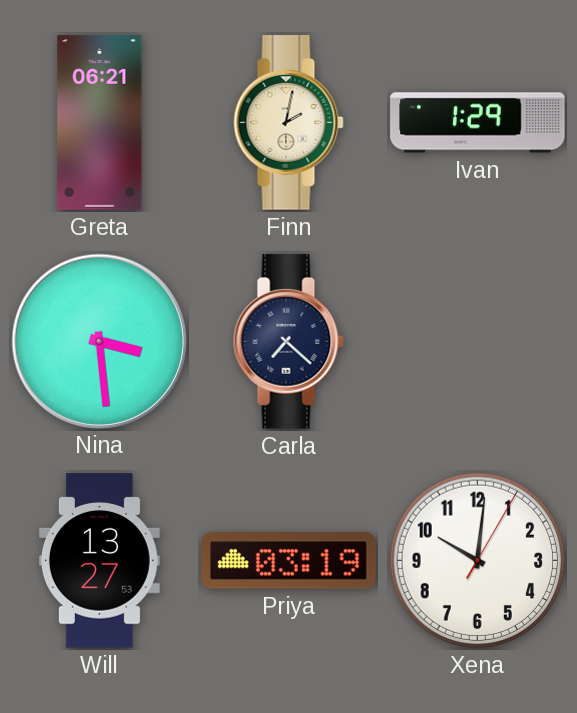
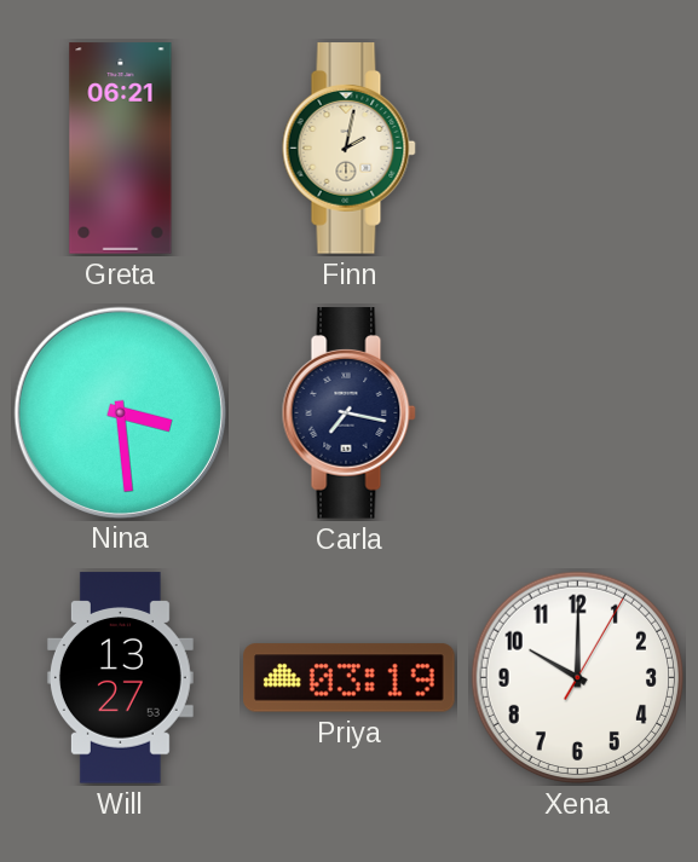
Ivan: 1:29 -> none
Carla: 7:22 -> 7:17
Xena: 10:01 -> 10:00
